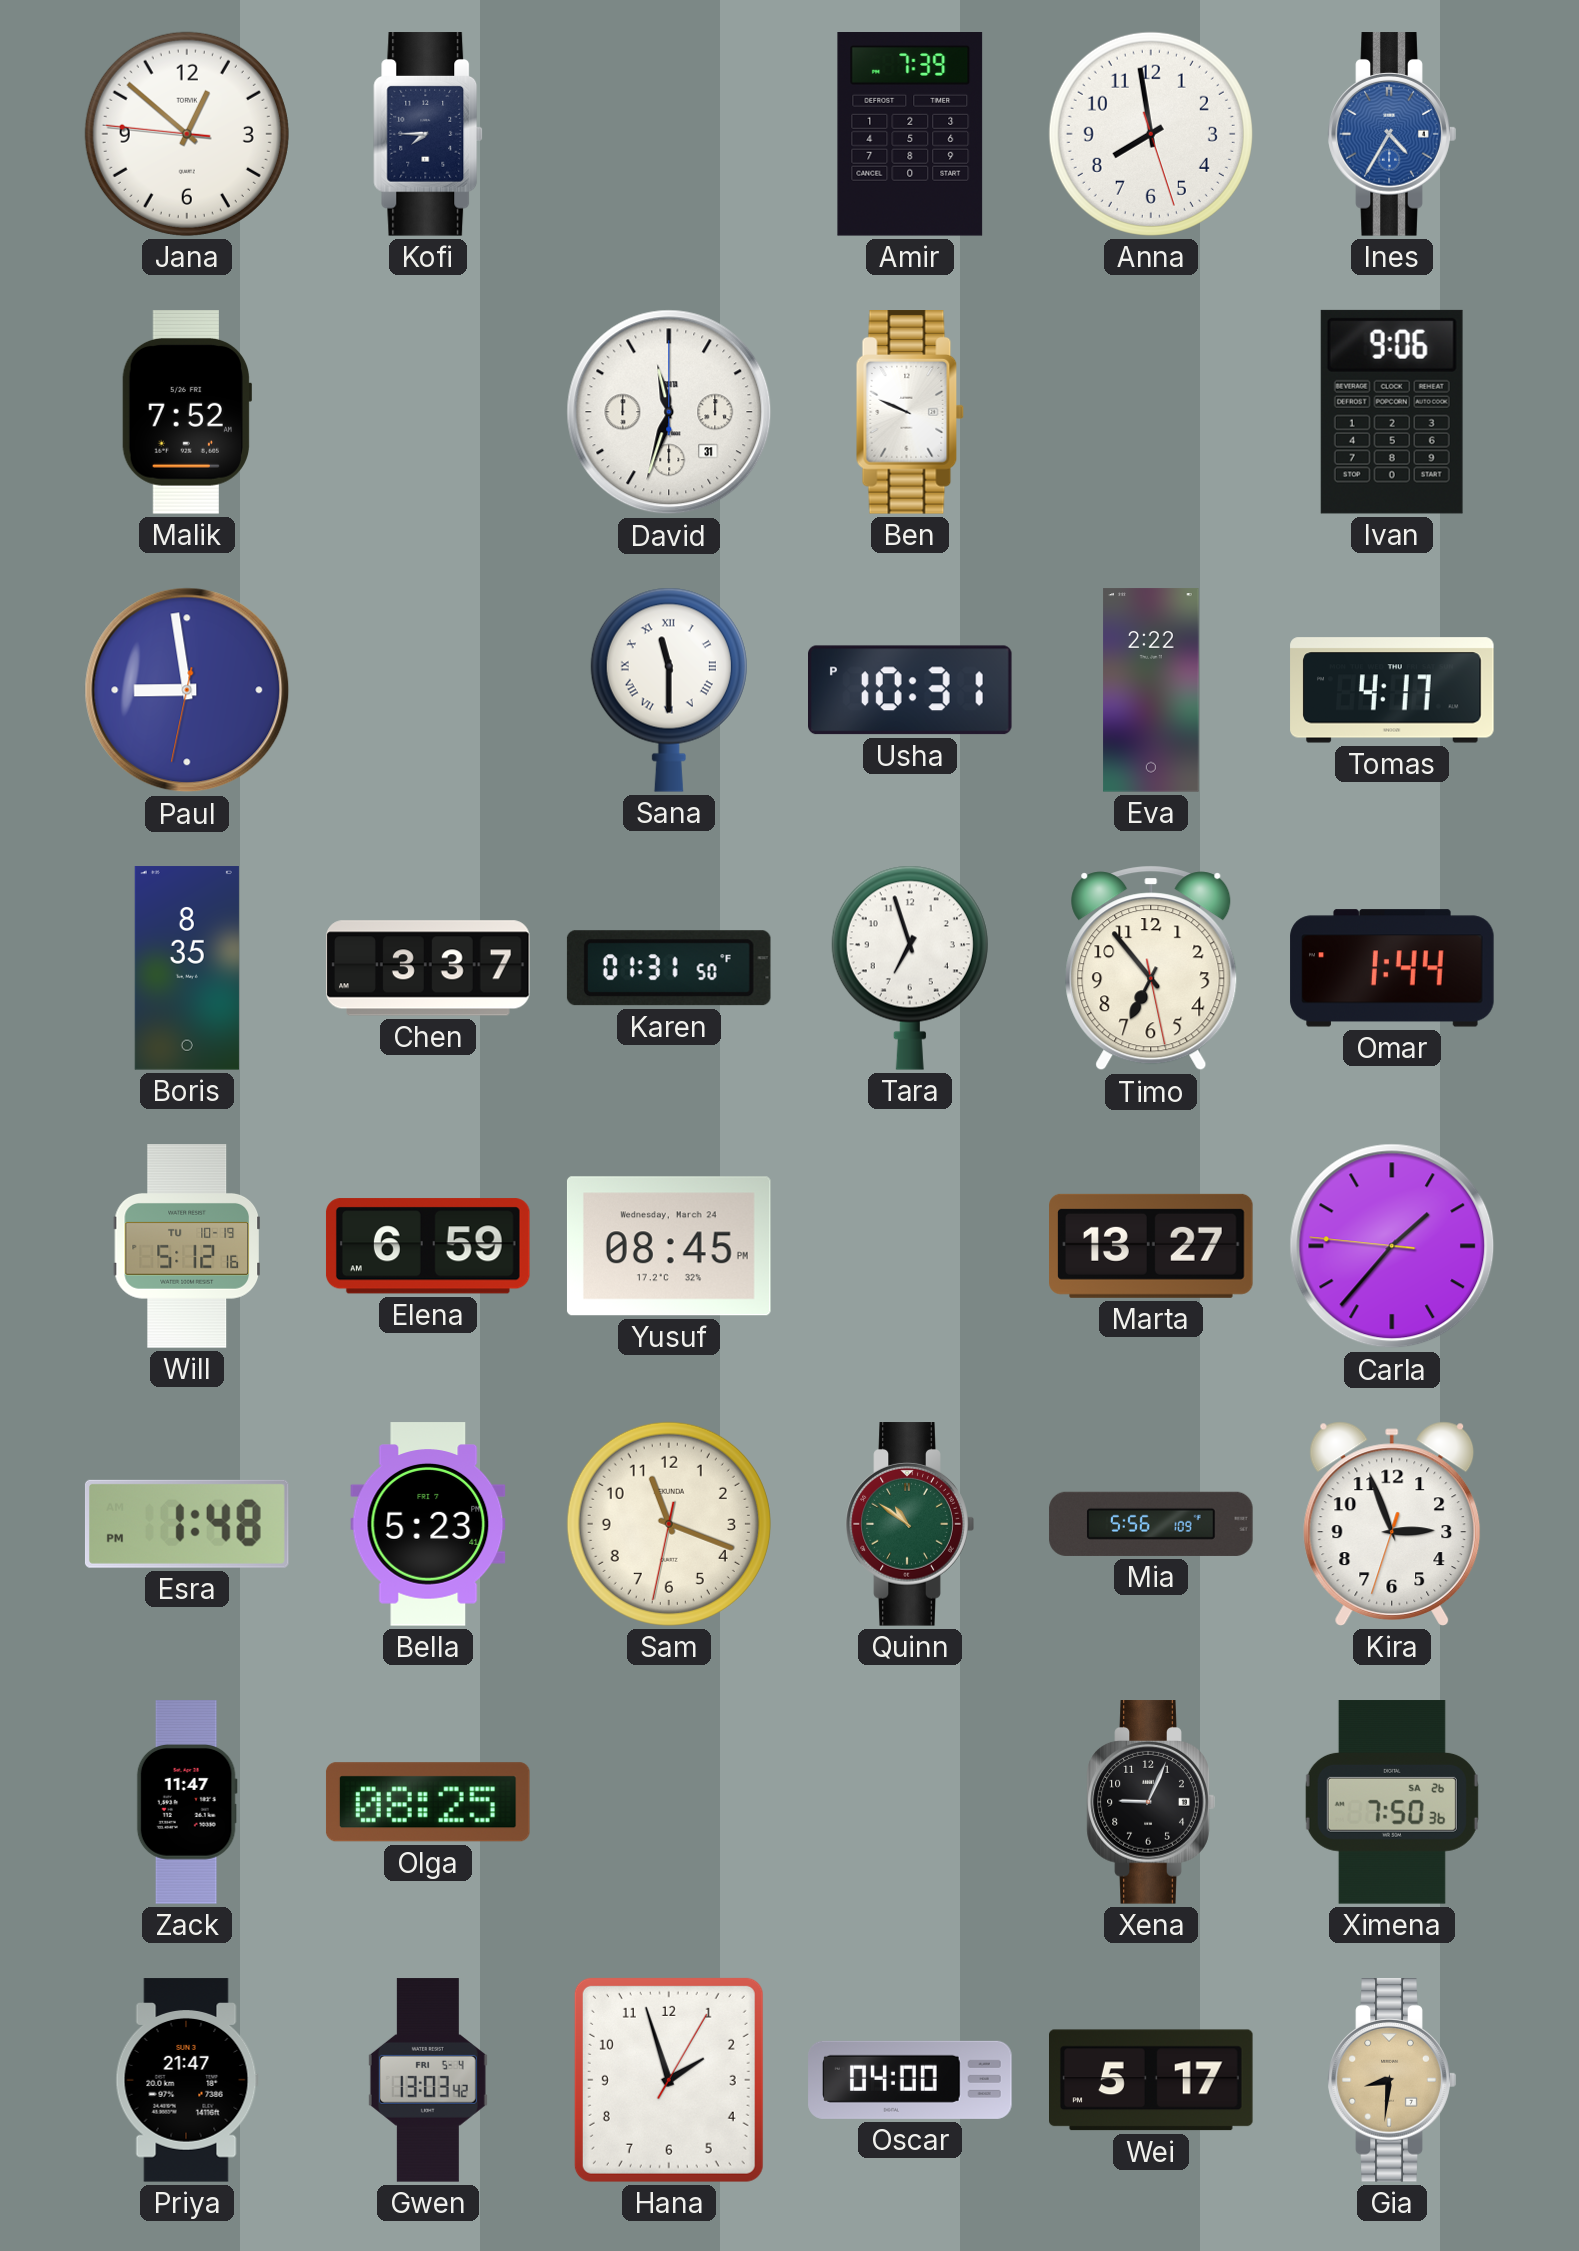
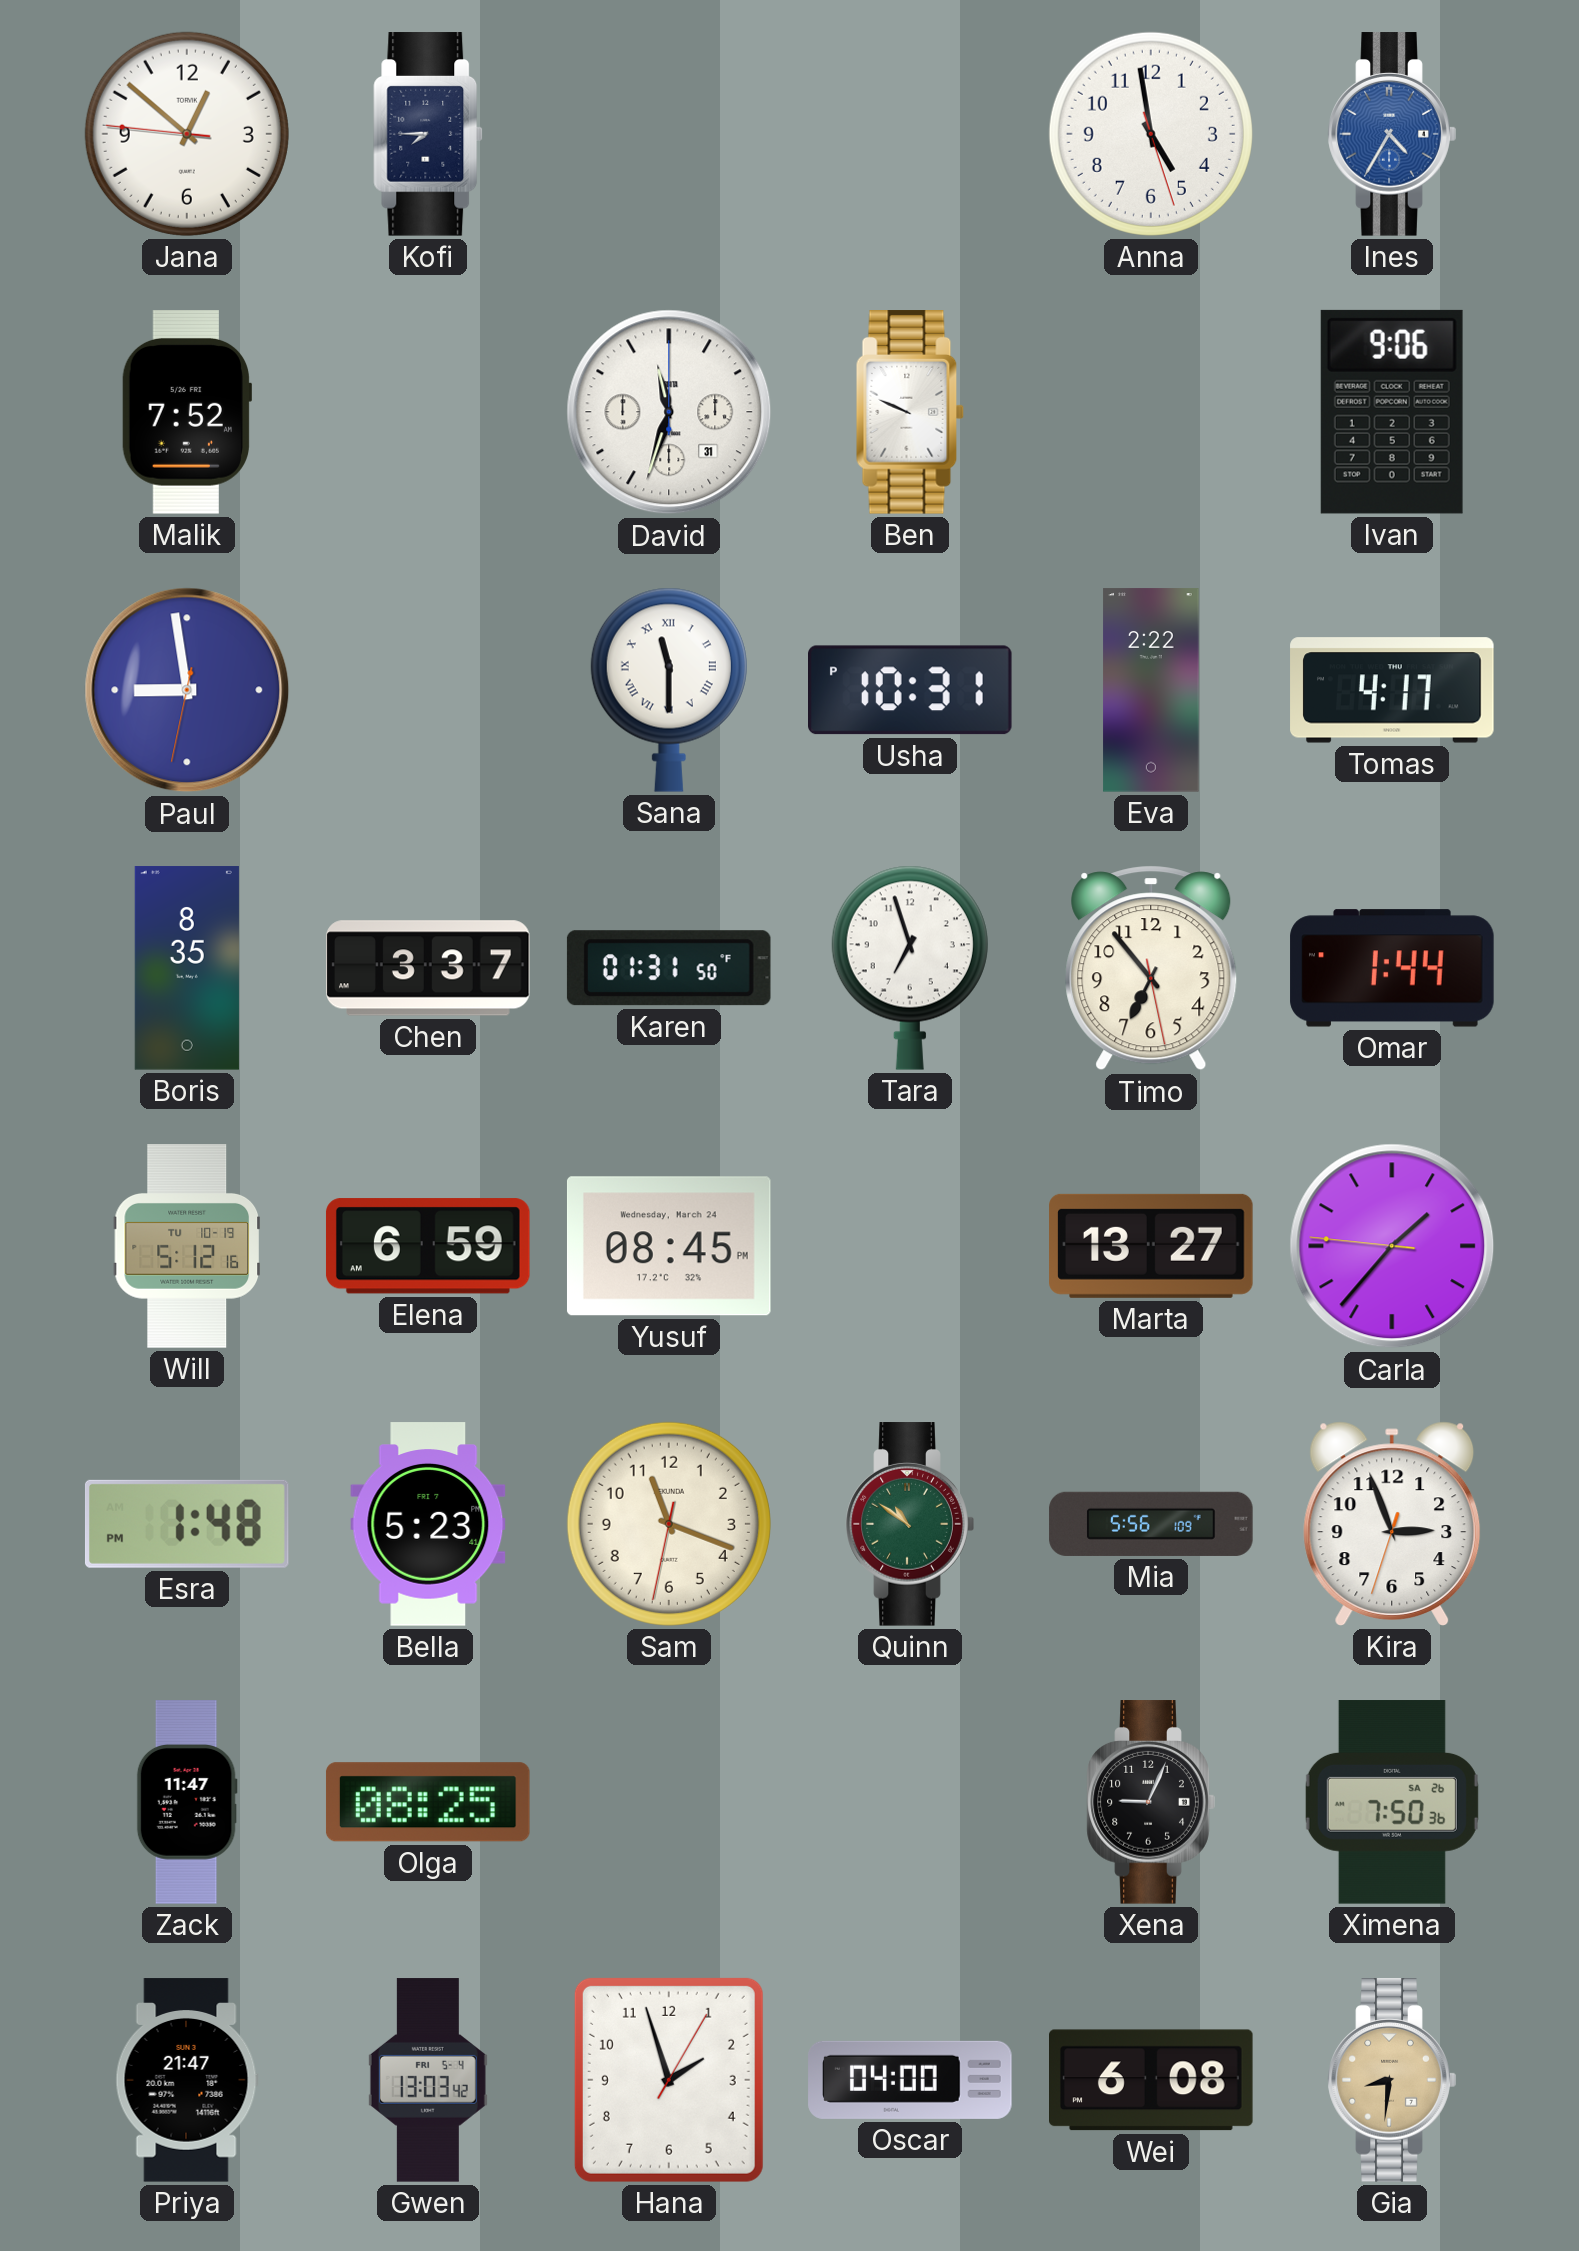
Amir: 7:39 -> none
Anna: 7:58 -> 4:58
Wei: 5:17 -> 6:08
